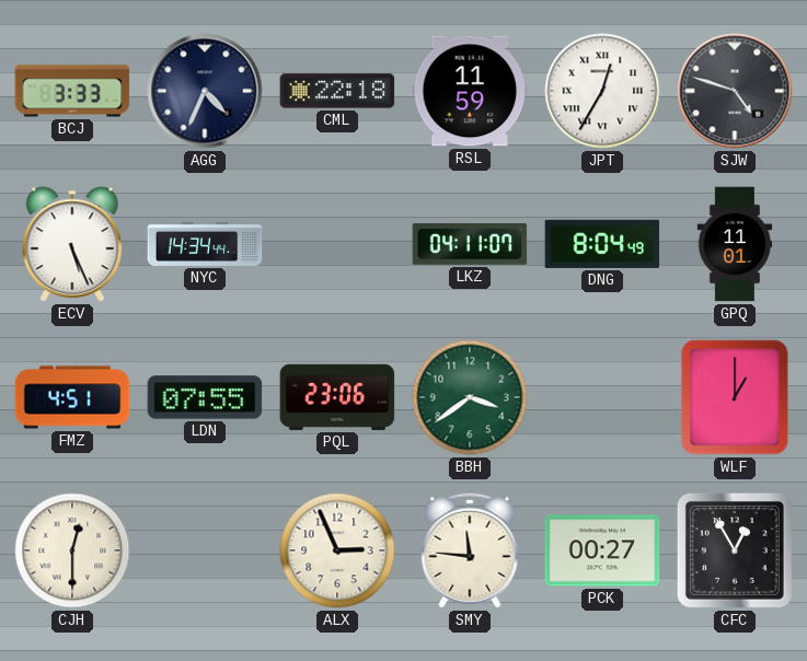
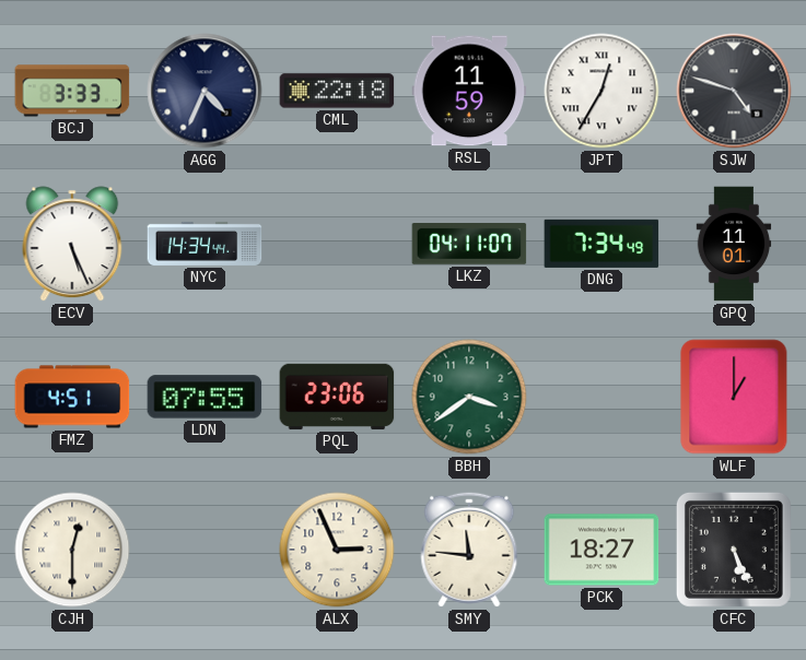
DNG: 8:04 -> 7:34
PCK: 00:27 -> 18:27
CFC: 12:55 -> 5:26
